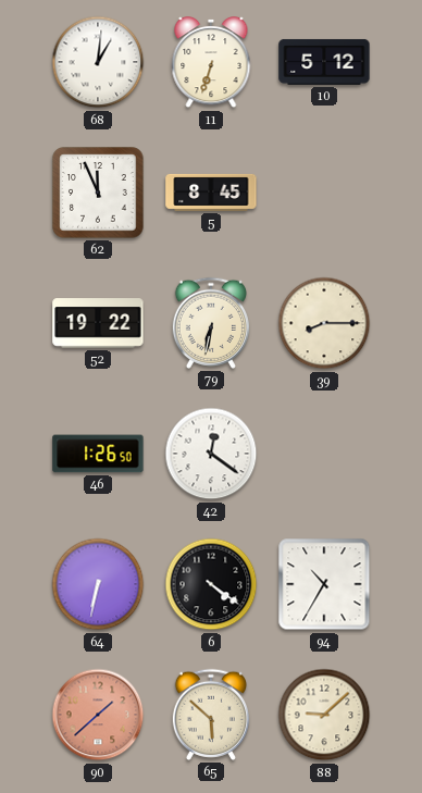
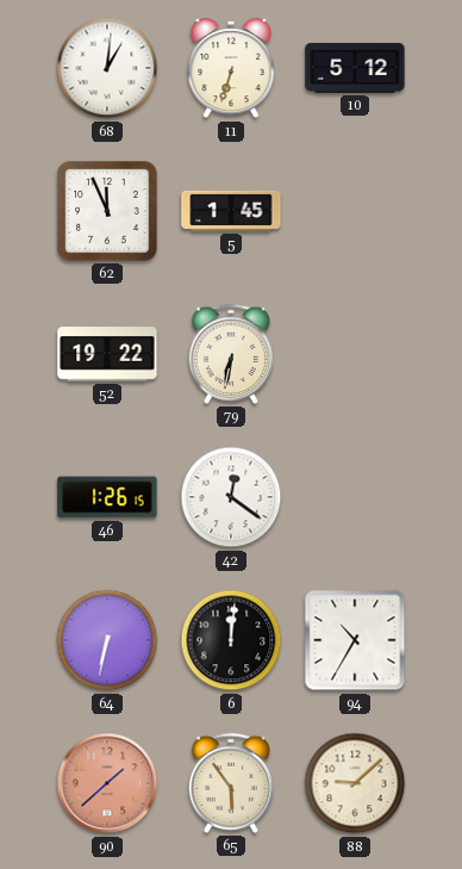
5: 8:45 -> 1:45
39: 8:15 -> none
46: 1:26:50 -> 1:26:15
6: 4:21 -> 12:01
65: 5:52 -> 5:54
